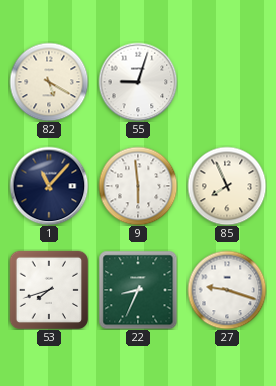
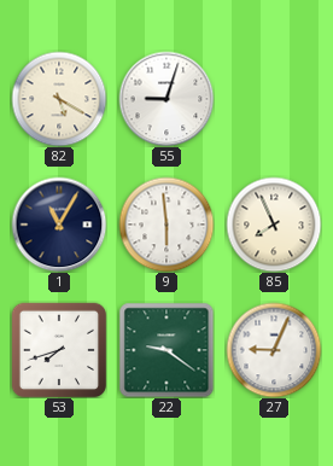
1: 11:07 -> 11:05
22: 8:34 -> 9:21
27: 9:18 -> 9:04
